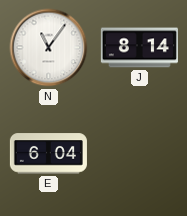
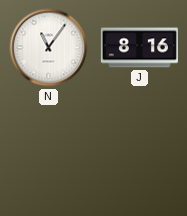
J: 8:14 -> 8:16
E: 6:04 -> none
